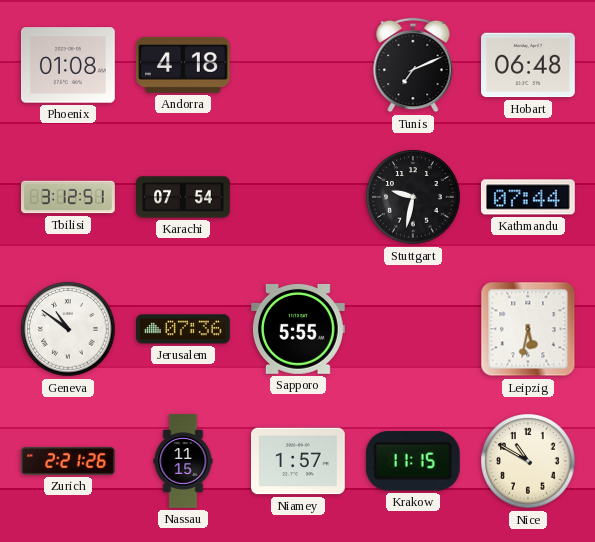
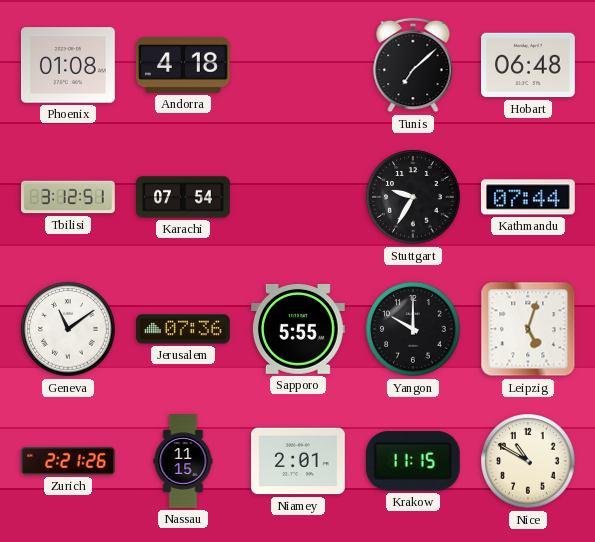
Tunis: 7:11 -> 7:08
Stuttgart: 9:32 -> 9:35
Geneva: 10:51 -> 11:09
Yangon: none -> 10:00
Leipzig: 5:32 -> 5:03
Niamey: 1:57 -> 2:01
